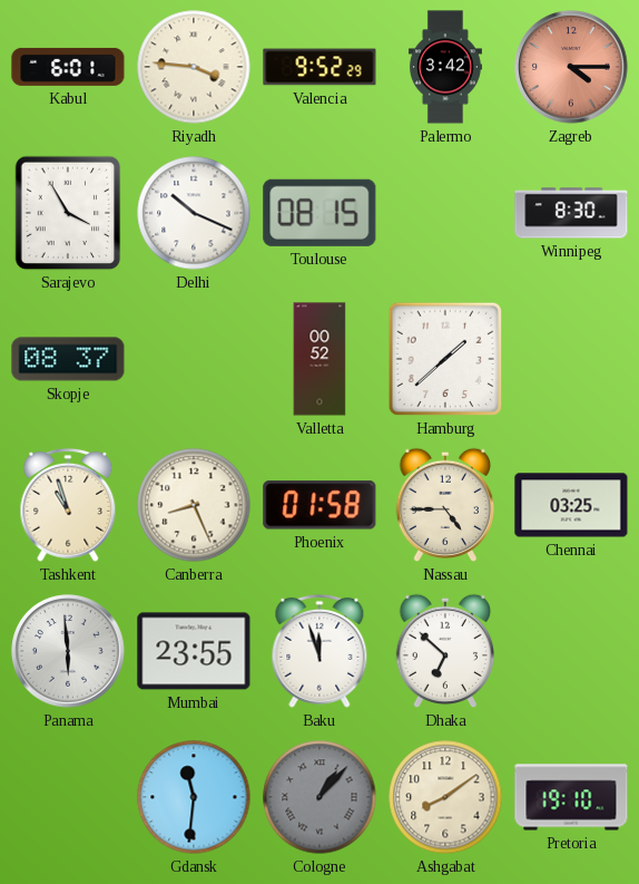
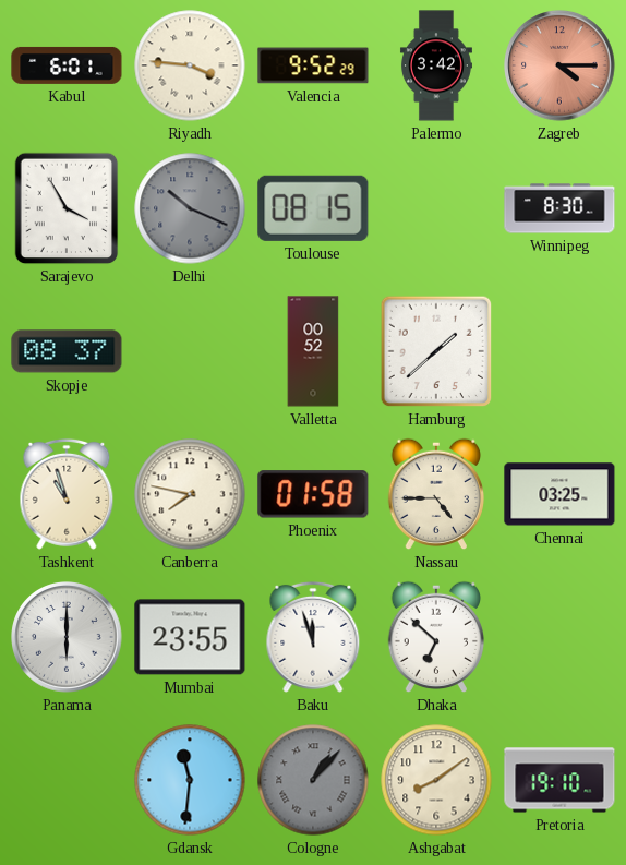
Delhi dial: white -> grey
Canberra: 8:26 -> 7:47
Panama: 5:59 -> 6:00
